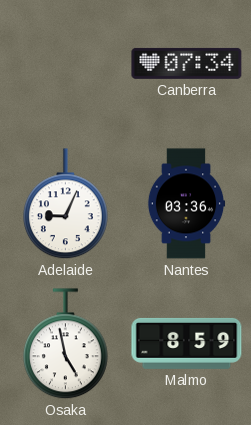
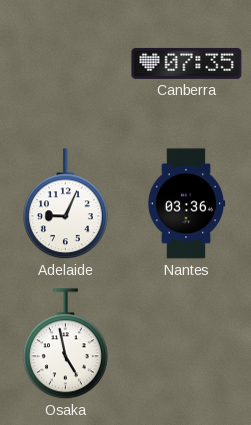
Canberra: 07:34 -> 07:35
Malmo: 8:59 -> none
